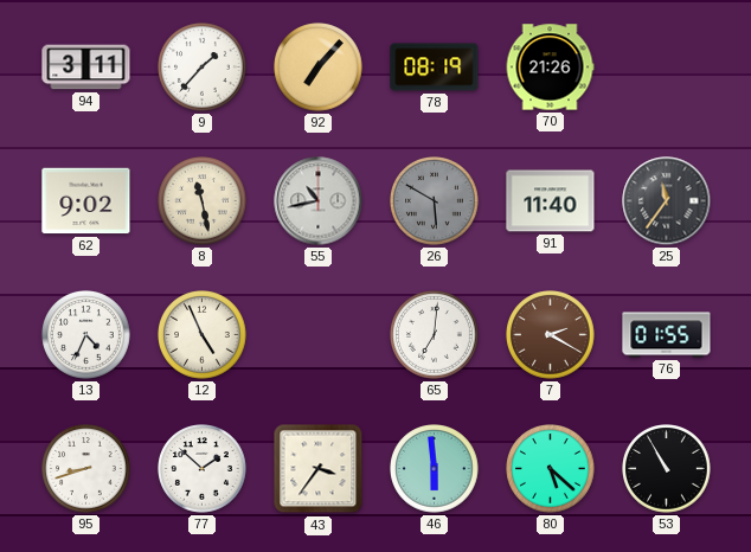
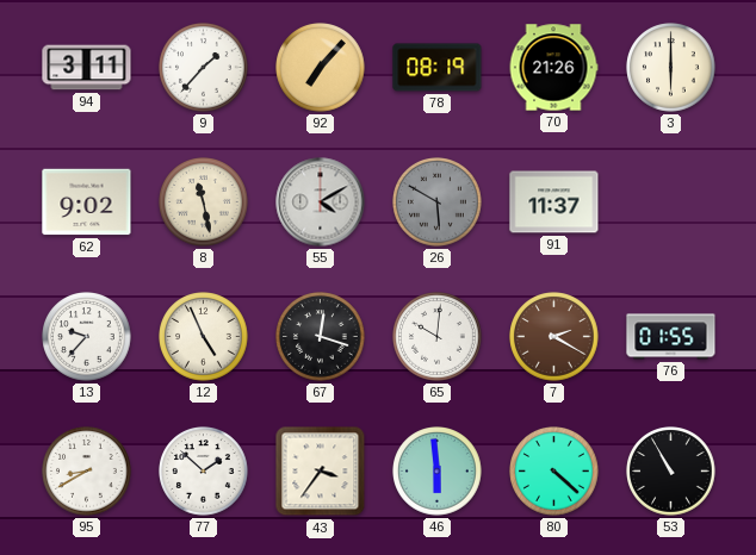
3: none -> 6:00
55: 10:43 -> 4:10
91: 11:40 -> 11:37
25: 11:36 -> none
13: 4:34 -> 9:37
67: none -> 12:18
65: 7:01 -> 10:01
95: 8:42 -> 8:40
80: 5:22 -> 4:22
